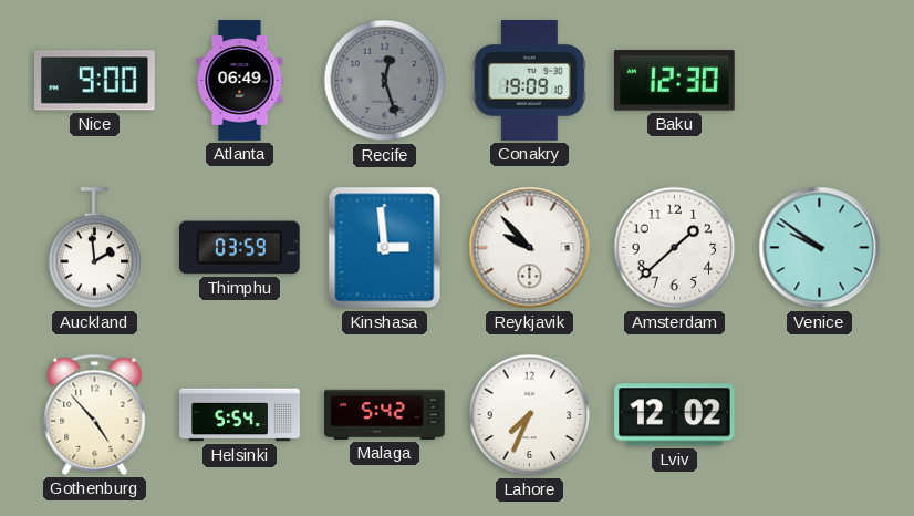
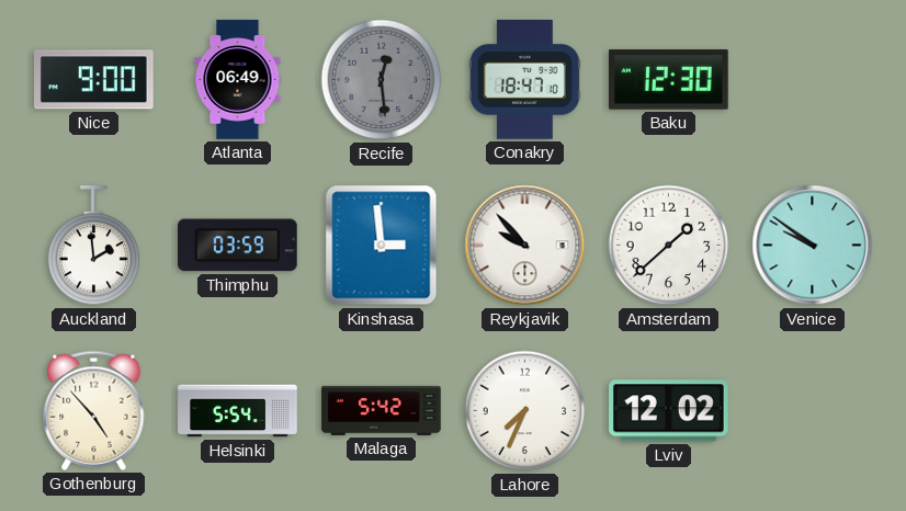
Recife: 12:27 -> 12:29
Conakry: 19:09 -> 18:47
